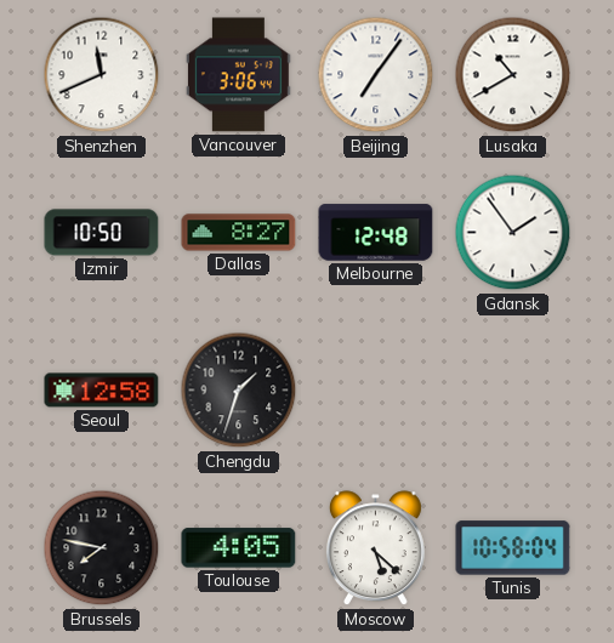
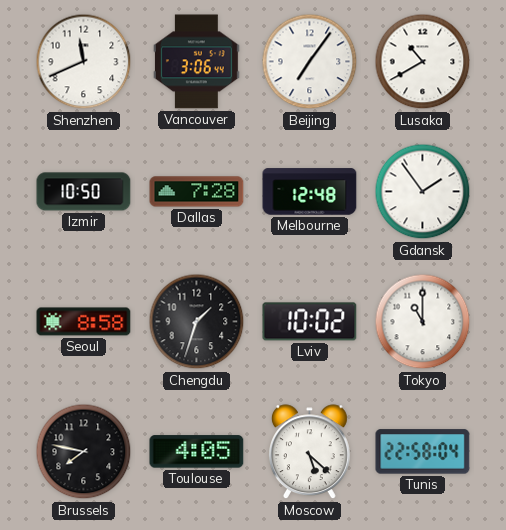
Dallas: 8:27 -> 7:28
Seoul: 12:58 -> 8:58
Lviv: none -> 10:02
Tokyo: none -> 11:00
Tunis: 10:58 -> 22:58
